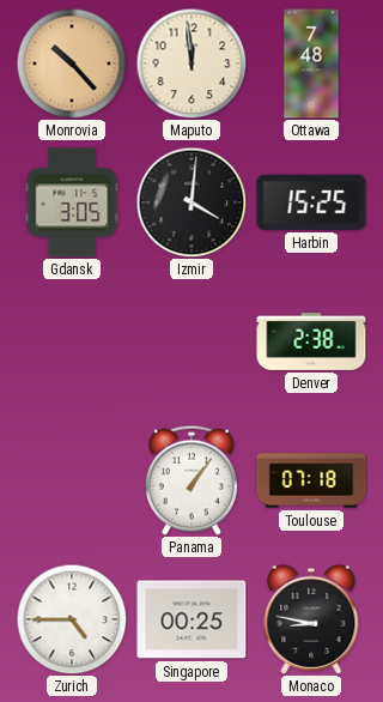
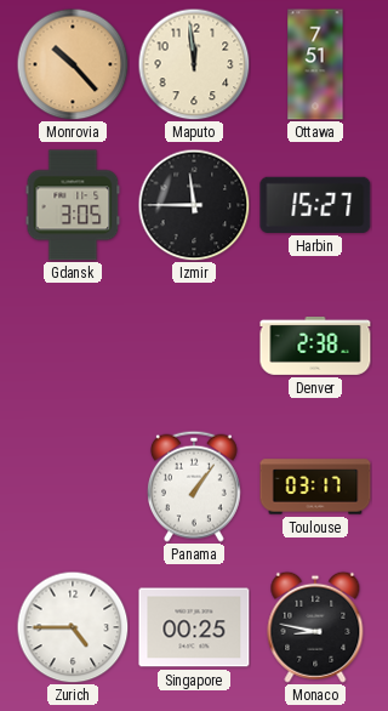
Ottawa: 7:48 -> 7:51
Izmir: 4:01 -> 11:45
Harbin: 15:25 -> 15:27
Toulouse: 07:18 -> 03:17
